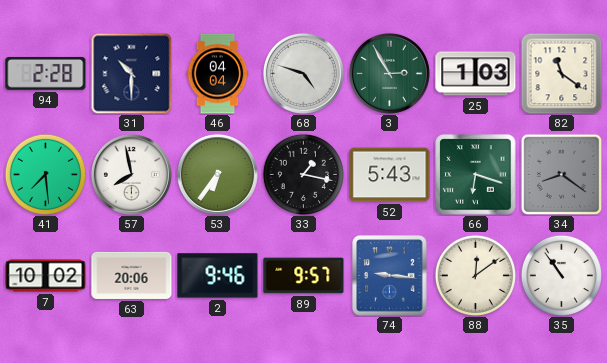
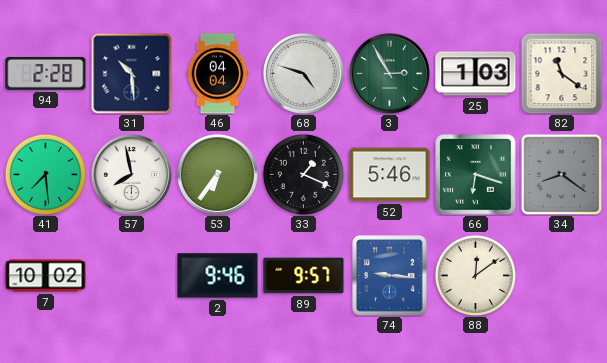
31: 10:30 -> 10:29
33: 1:17 -> 1:19
52: 5:43 -> 5:46
63: 20:06 -> none
35: 10:54 -> none
